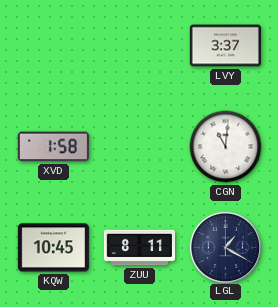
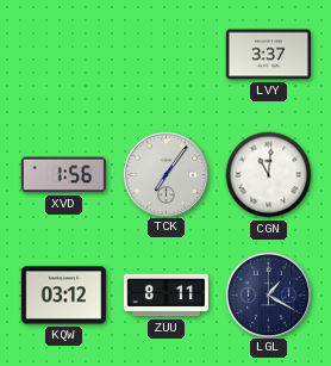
XVD: 1:58 -> 1:56
TCK: none -> 7:06
KQW: 10:45 -> 03:12
